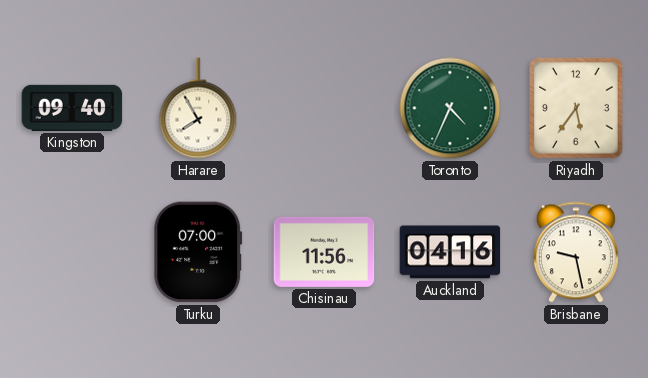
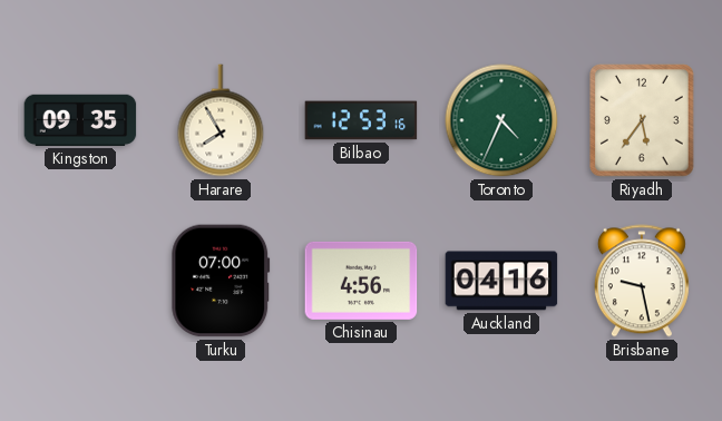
Kingston: 09:40 -> 09:35
Bilbao: none -> 12:53
Chisinau: 11:56 -> 4:56
